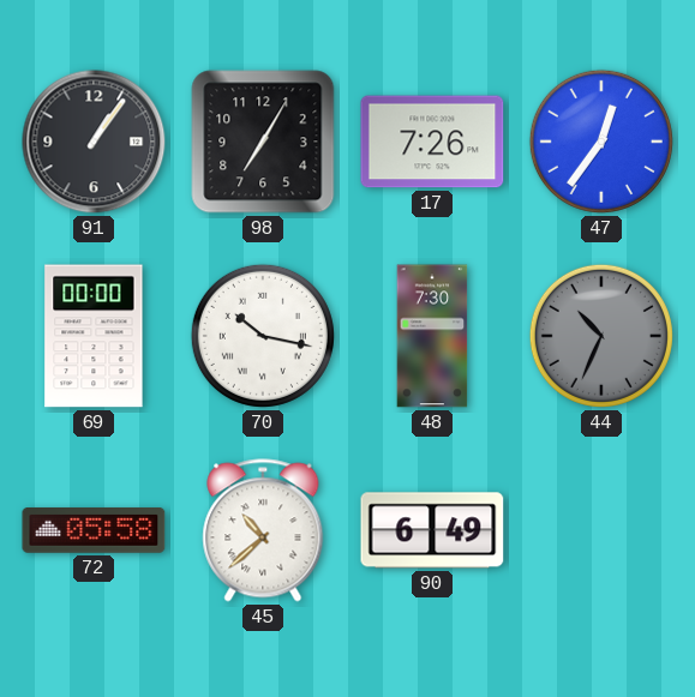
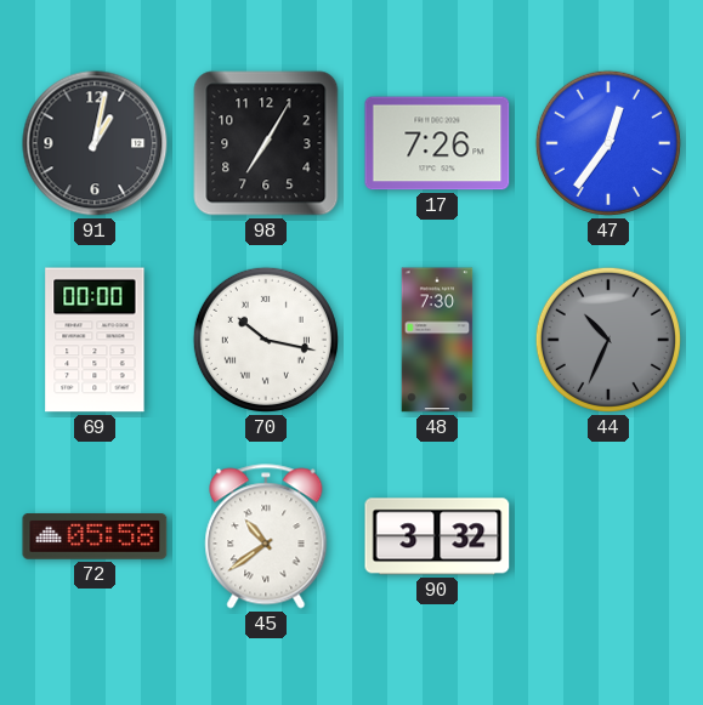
91: 1:06 -> 1:02
45: 10:38 -> 10:39
90: 6:49 -> 3:32
